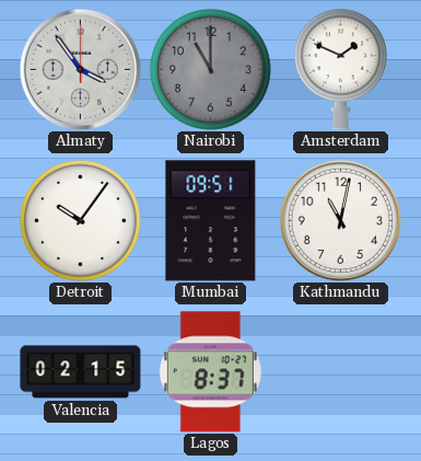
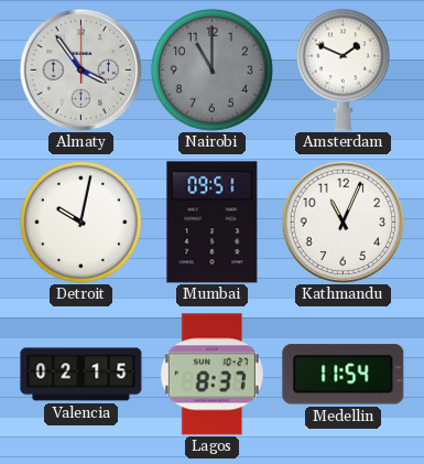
Detroit: 10:06 -> 10:02
Kathmandu: 11:02 -> 11:04
Medellin: none -> 11:54
